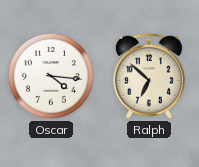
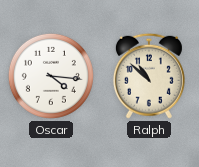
Ralph: 6:52 -> 10:52
